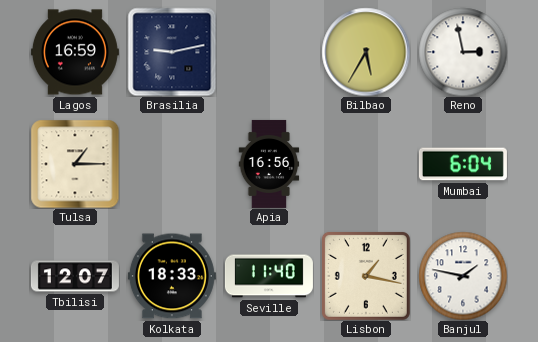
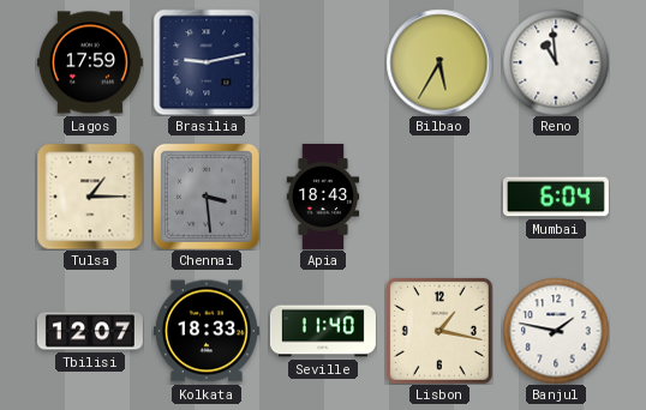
Lagos: 16:59 -> 17:59
Reno: 2:58 -> 10:59
Chennai: none -> 3:29
Apia: 16:56 -> 18:43
